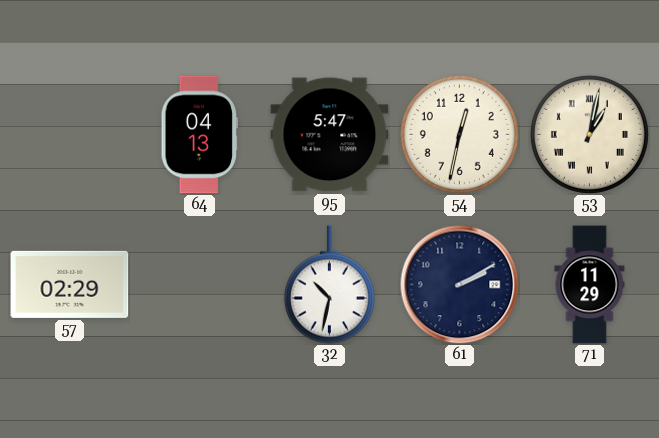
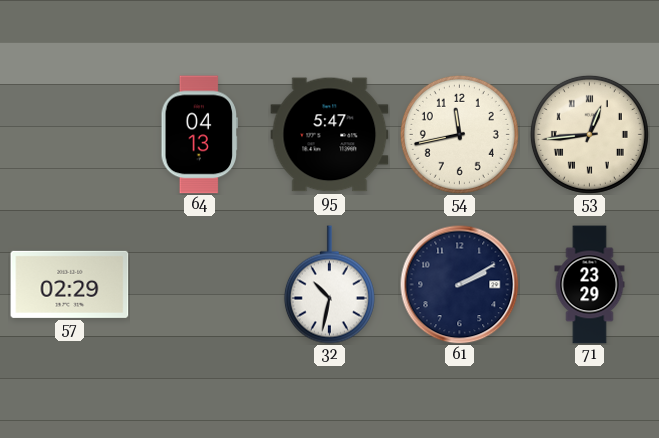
54: 12:32 -> 11:43
53: 1:02 -> 12:44
71: 11:29 -> 23:29
